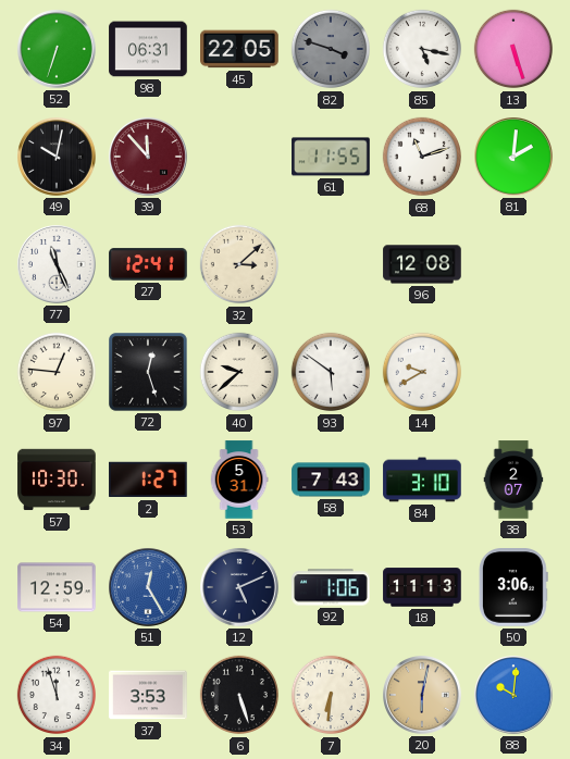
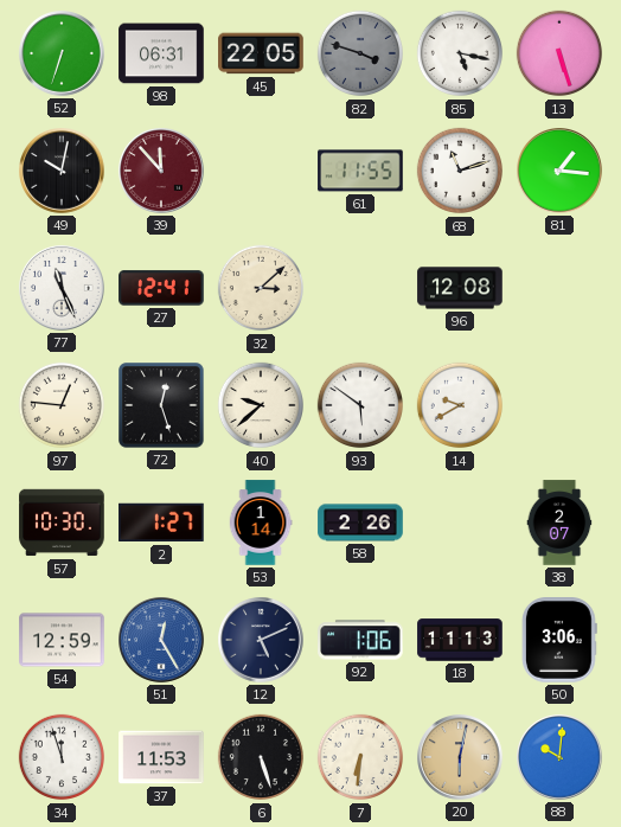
81: 2:01 -> 1:16
53: 5:31 -> 1:14
58: 7:43 -> 2:26
84: 3:10 -> none
37: 3:53 -> 11:53
